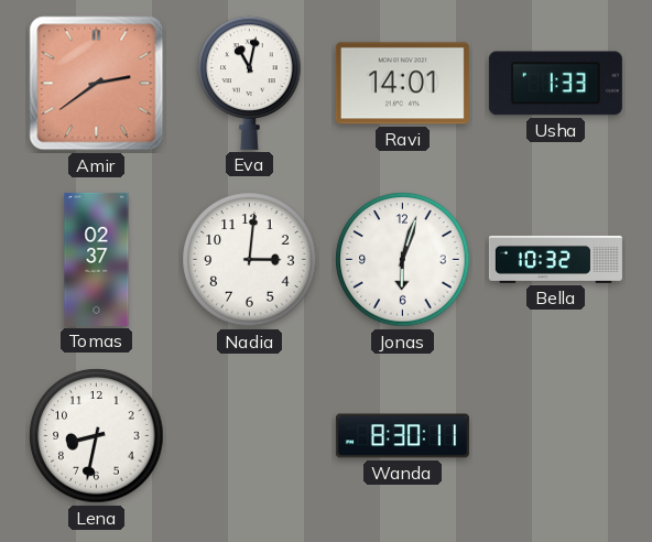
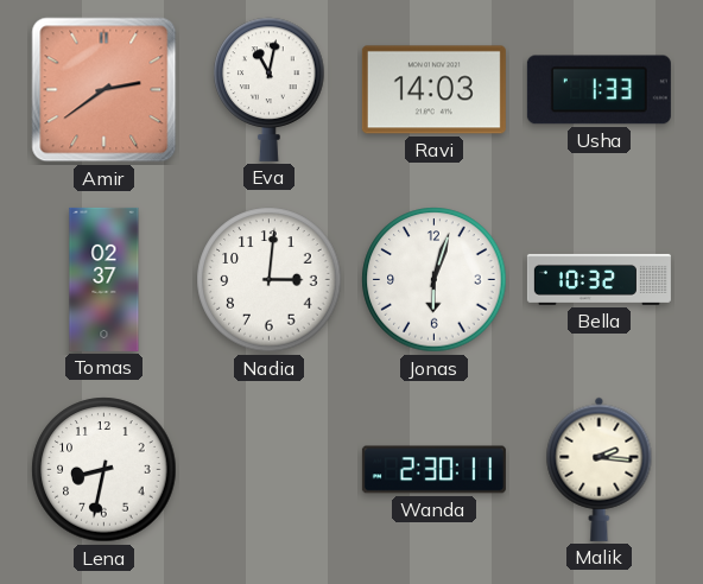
Ravi: 14:01 -> 14:03
Wanda: 8:30 -> 2:30
Malik: none -> 2:16
